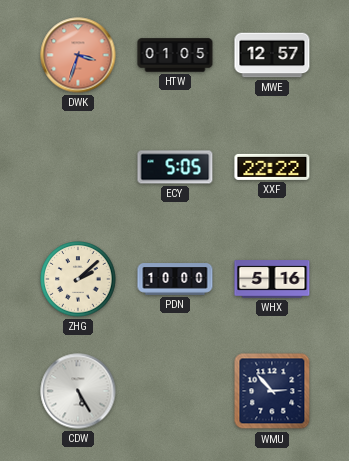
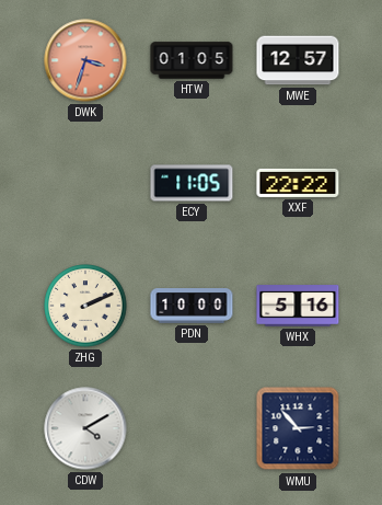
ECY: 5:05 -> 11:05
ZHG: 2:08 -> 2:11
CDW: 5:25 -> 4:10
